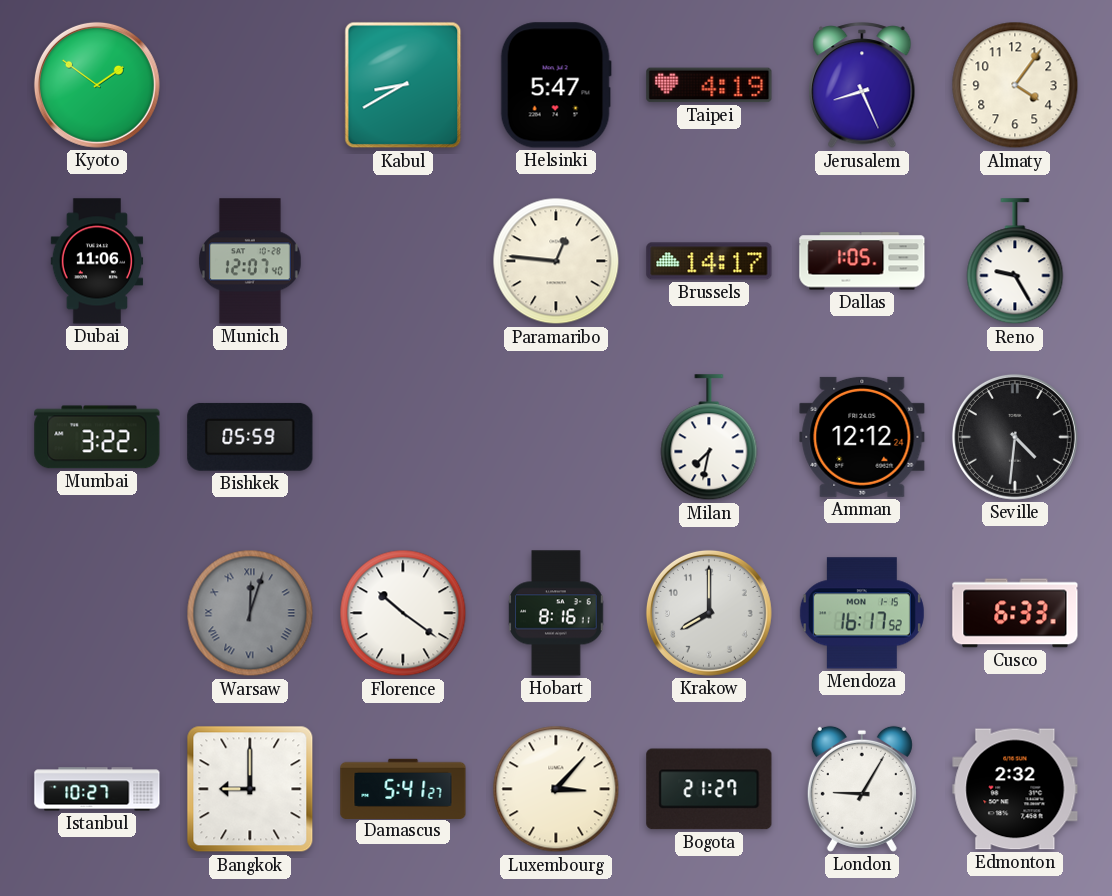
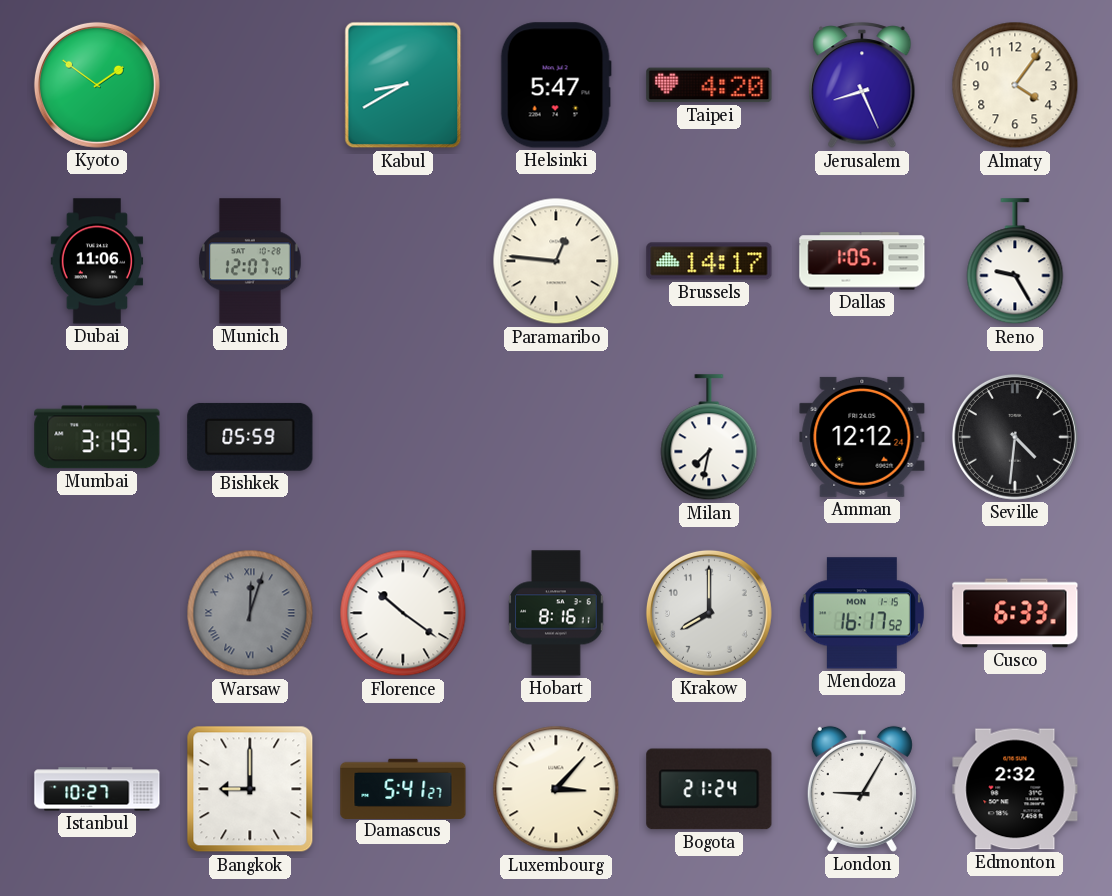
Taipei: 4:19 -> 4:20
Mumbai: 3:22 -> 3:19
Bogota: 21:27 -> 21:24
